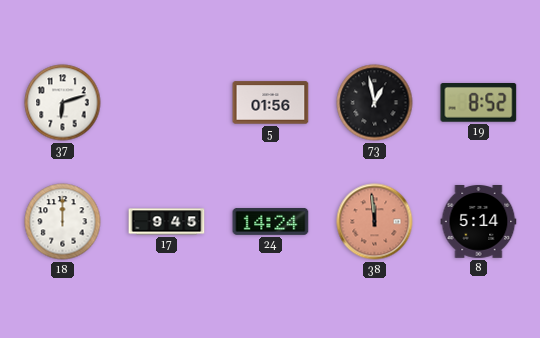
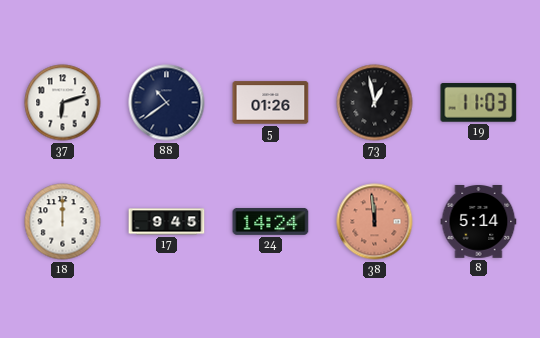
88: none -> 10:39
5: 01:56 -> 01:26
19: 8:52 -> 11:03
